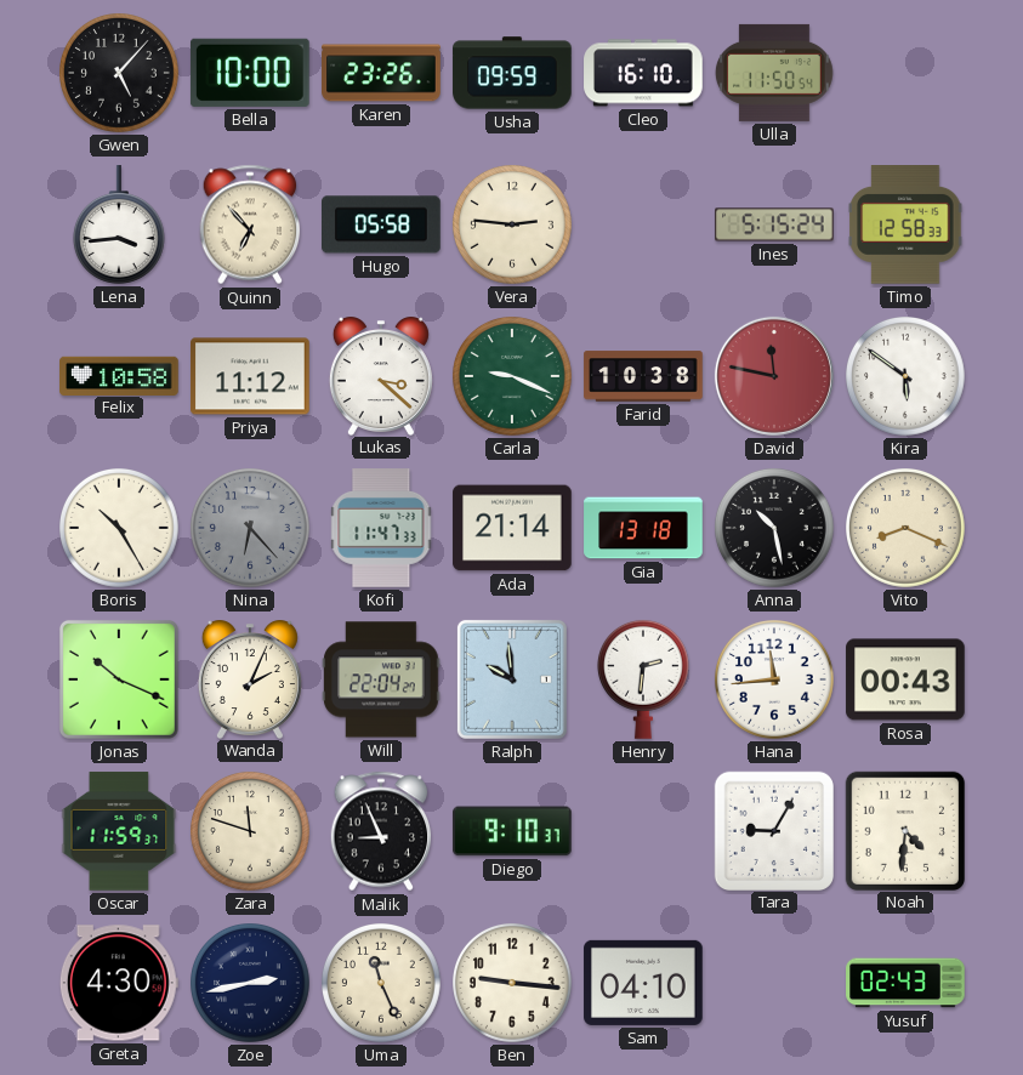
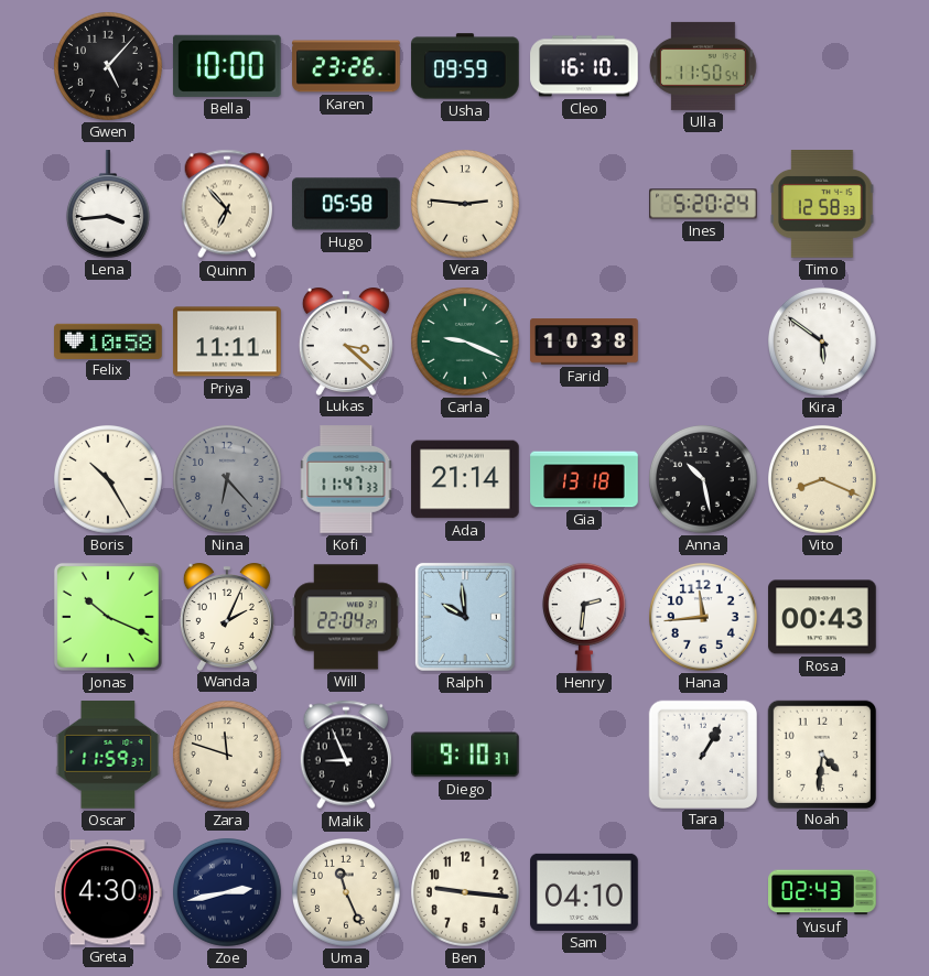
Ines: 5:15 -> 5:20
Priya: 11:12 -> 11:11
David: 11:47 -> none
Tara: 9:05 -> 1:05
